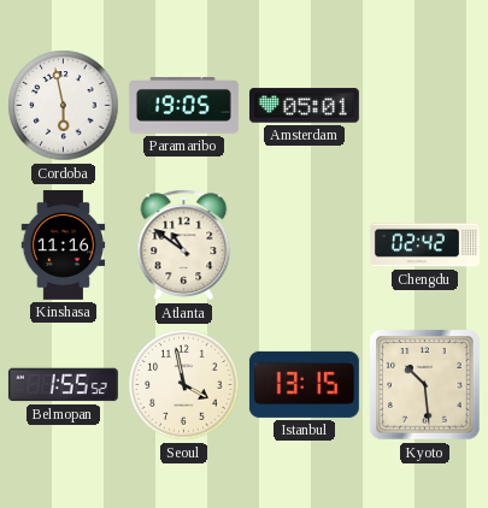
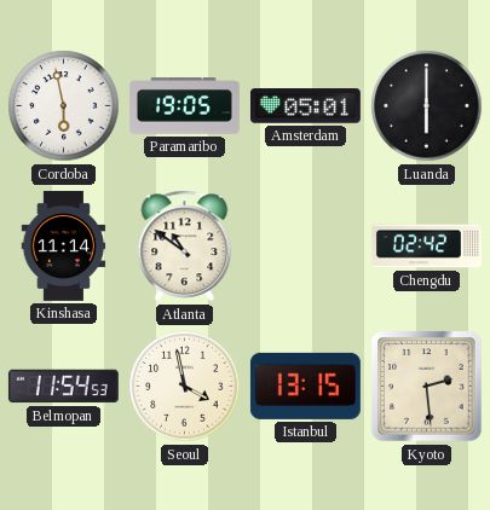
Luanda: none -> 6:00
Kinshasa: 11:16 -> 11:14
Belmopan: 1:55 -> 11:54
Kyoto: 10:29 -> 2:29
